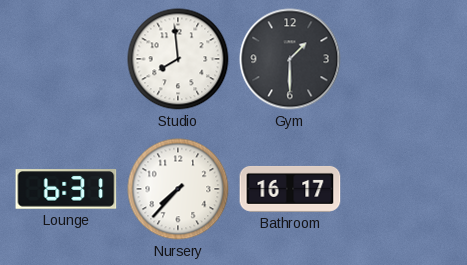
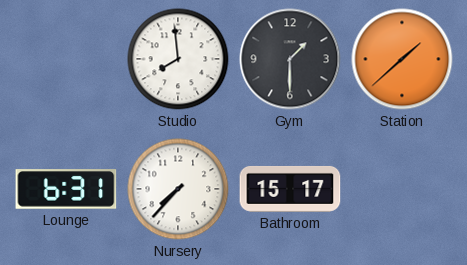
Station: none -> 1:38
Bathroom: 16:17 -> 15:17
